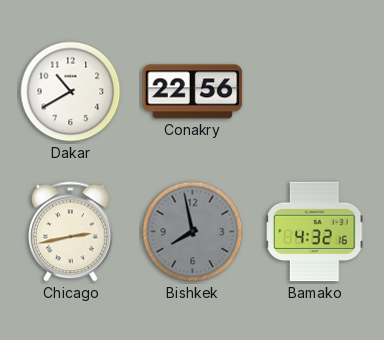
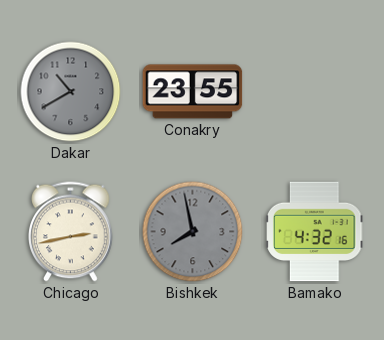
Dakar dial: white -> grey
Conakry: 22:56 -> 23:55
